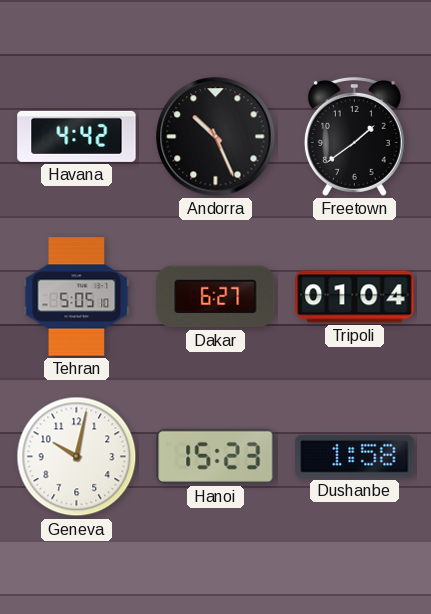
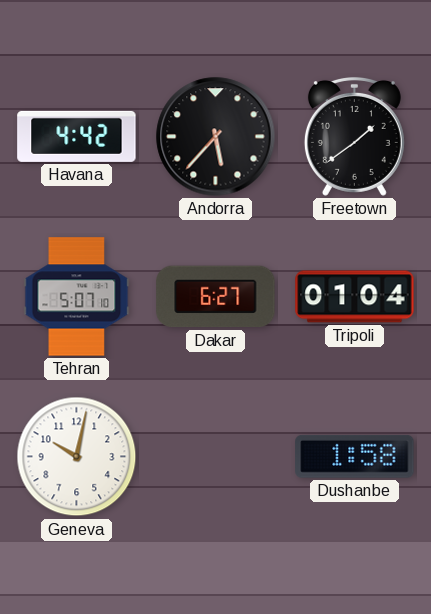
Andorra: 10:26 -> 5:37
Tehran: 5:05 -> 5:07
Hanoi: 15:23 -> none
